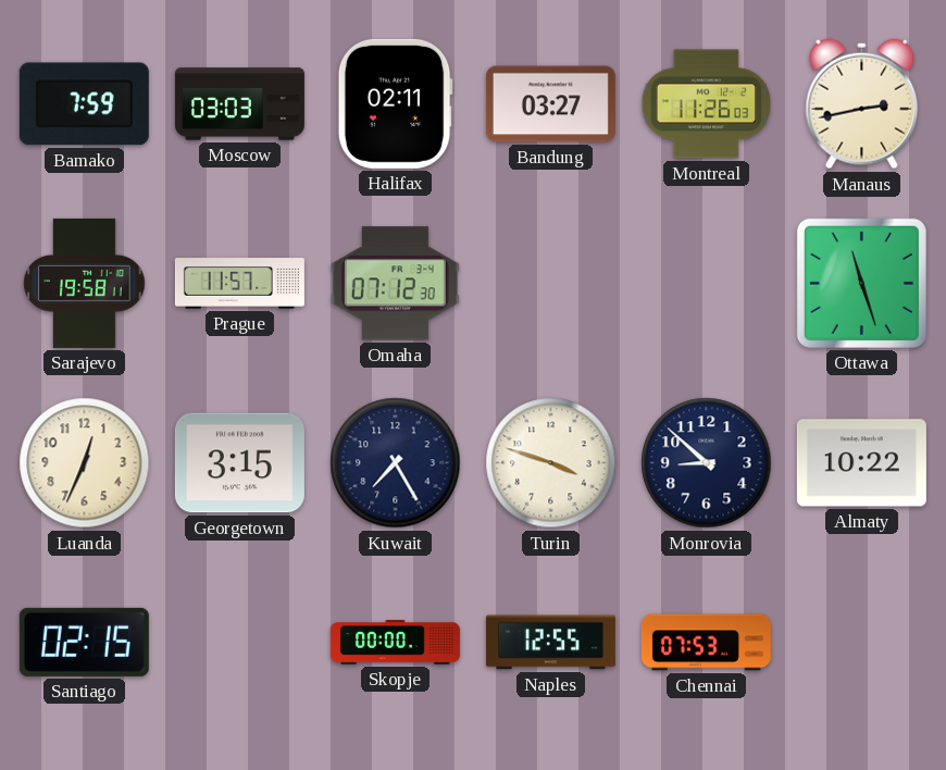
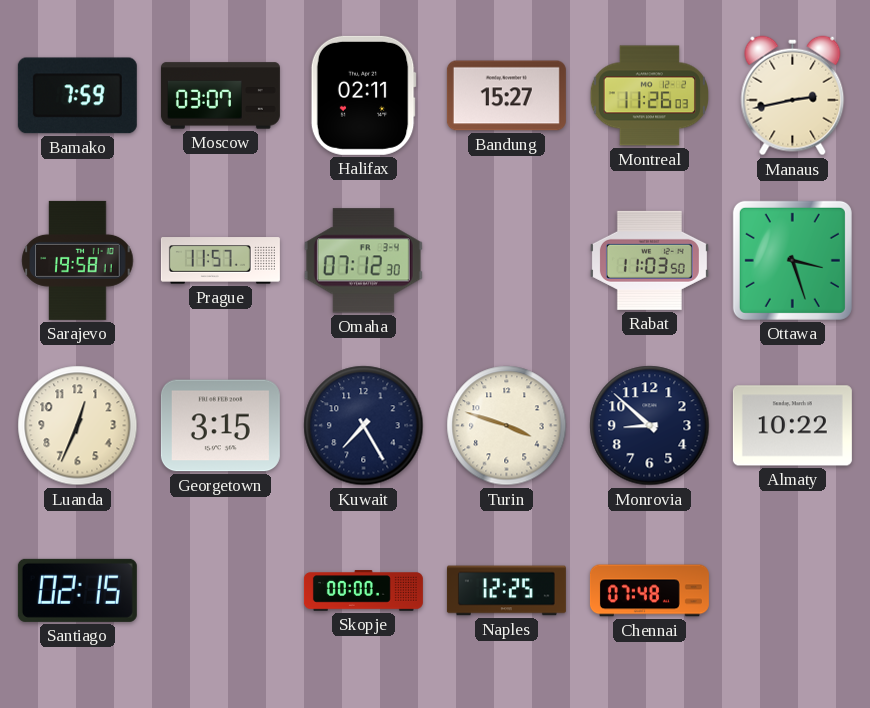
Moscow: 03:03 -> 03:07
Bandung: 03:27 -> 15:27
Rabat: none -> 11:03
Ottawa: 11:27 -> 3:27
Naples: 12:55 -> 12:25
Chennai: 07:53 -> 07:48
